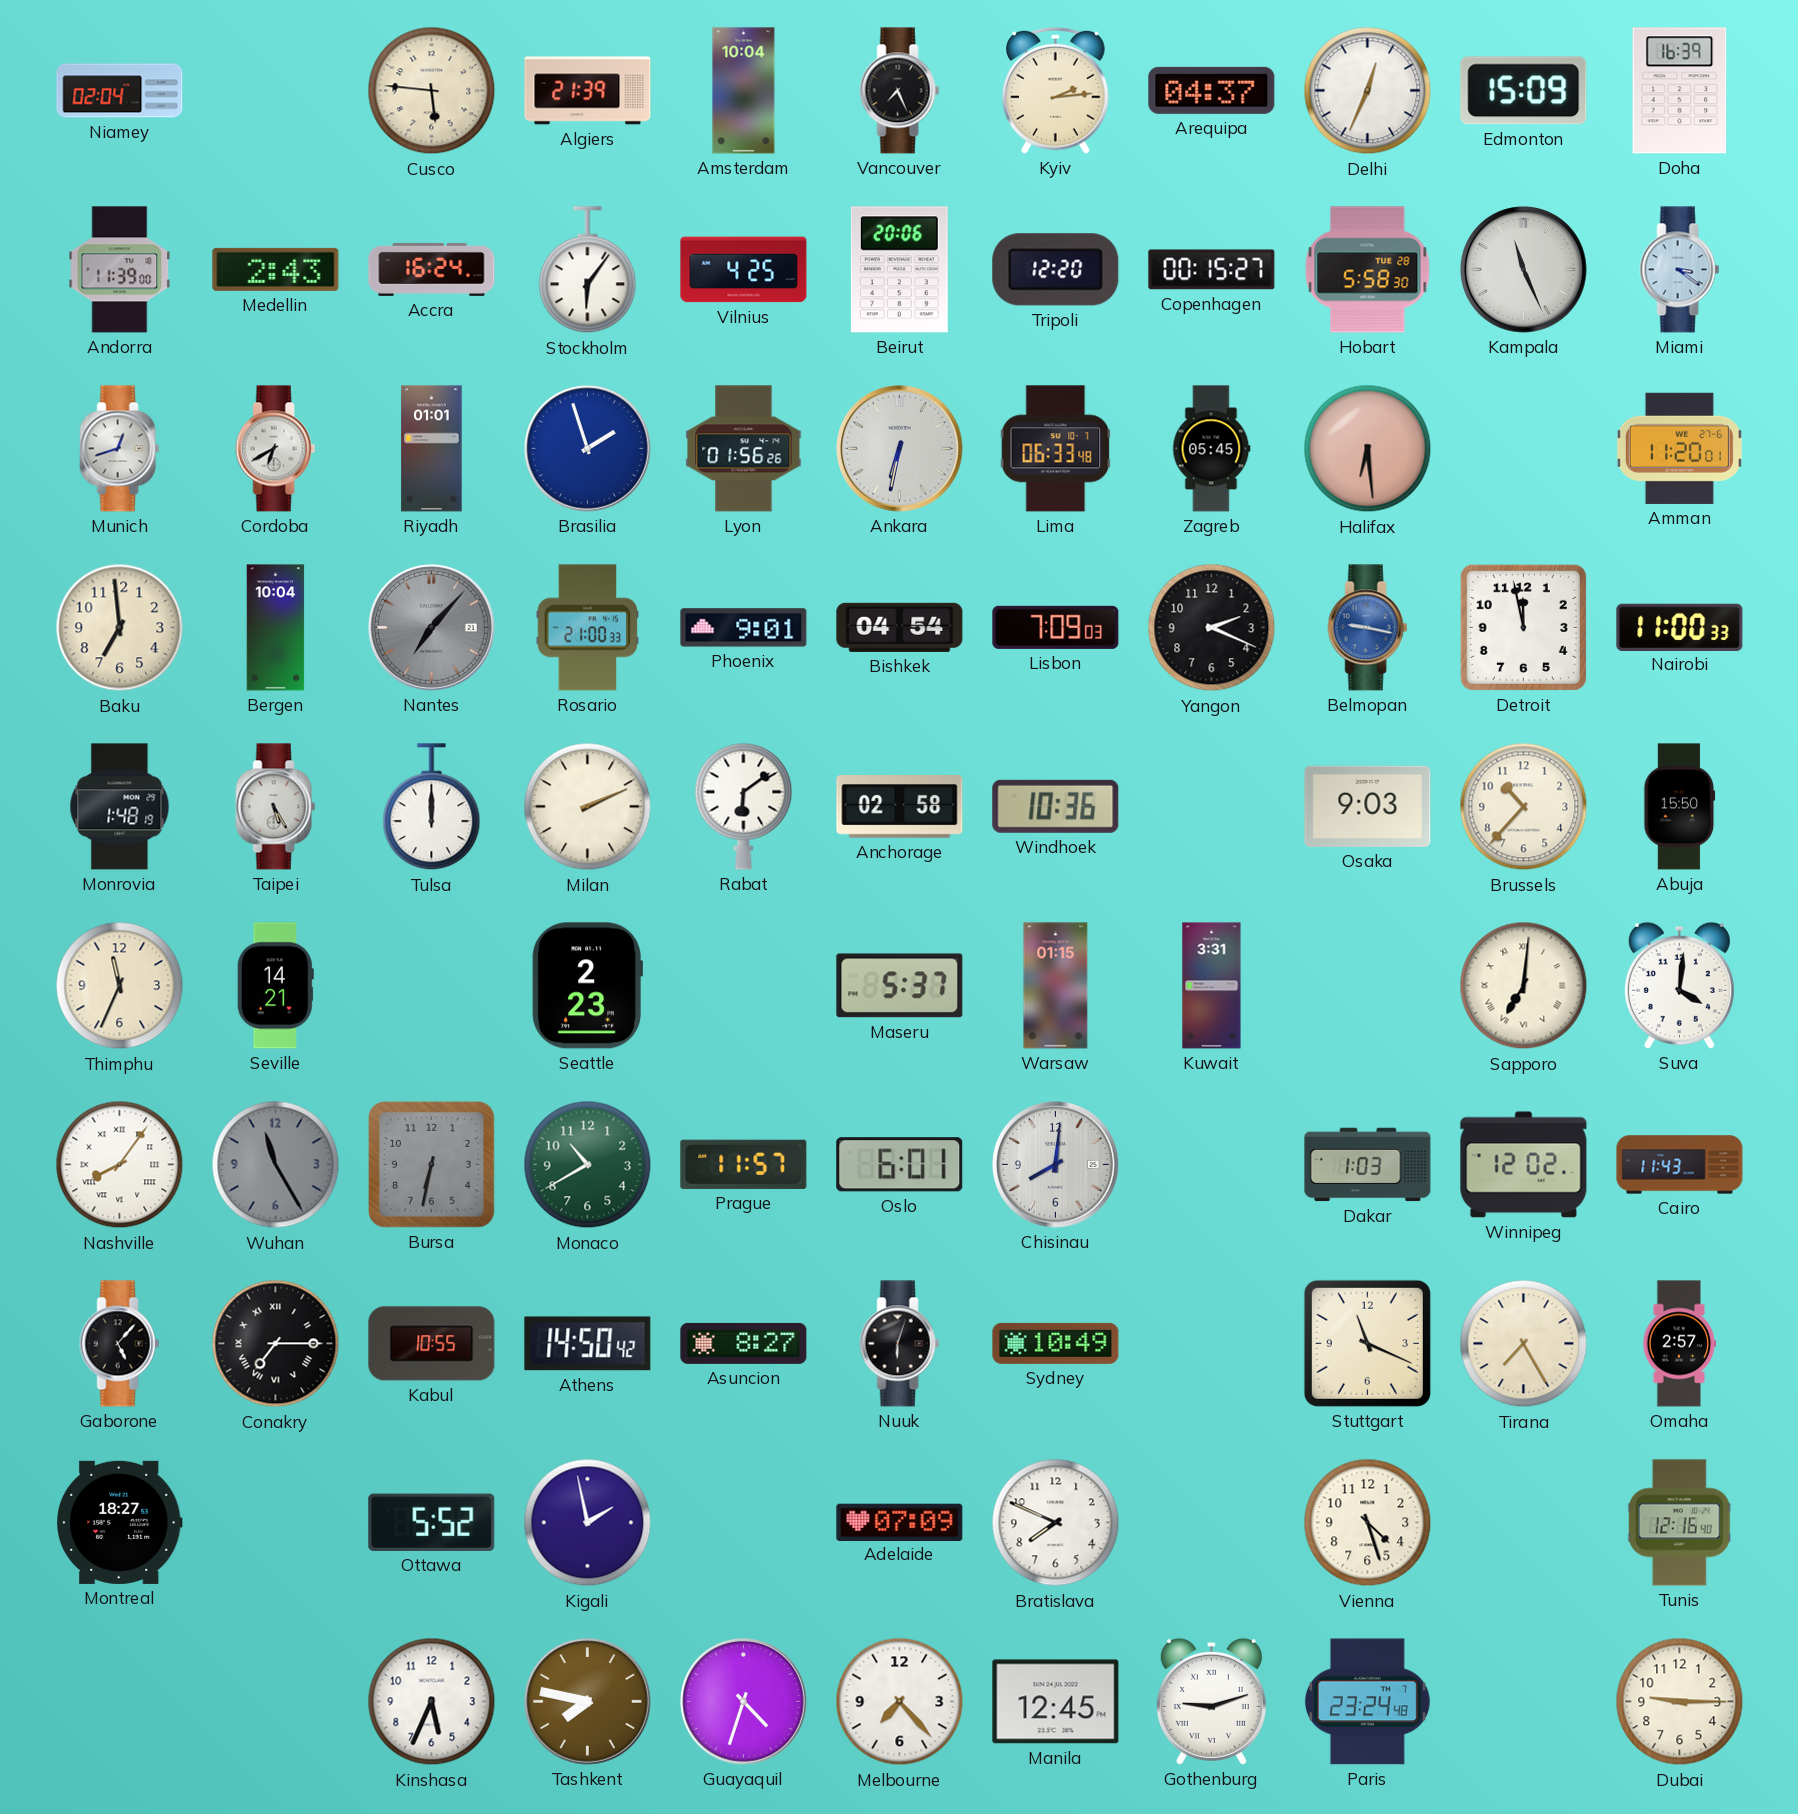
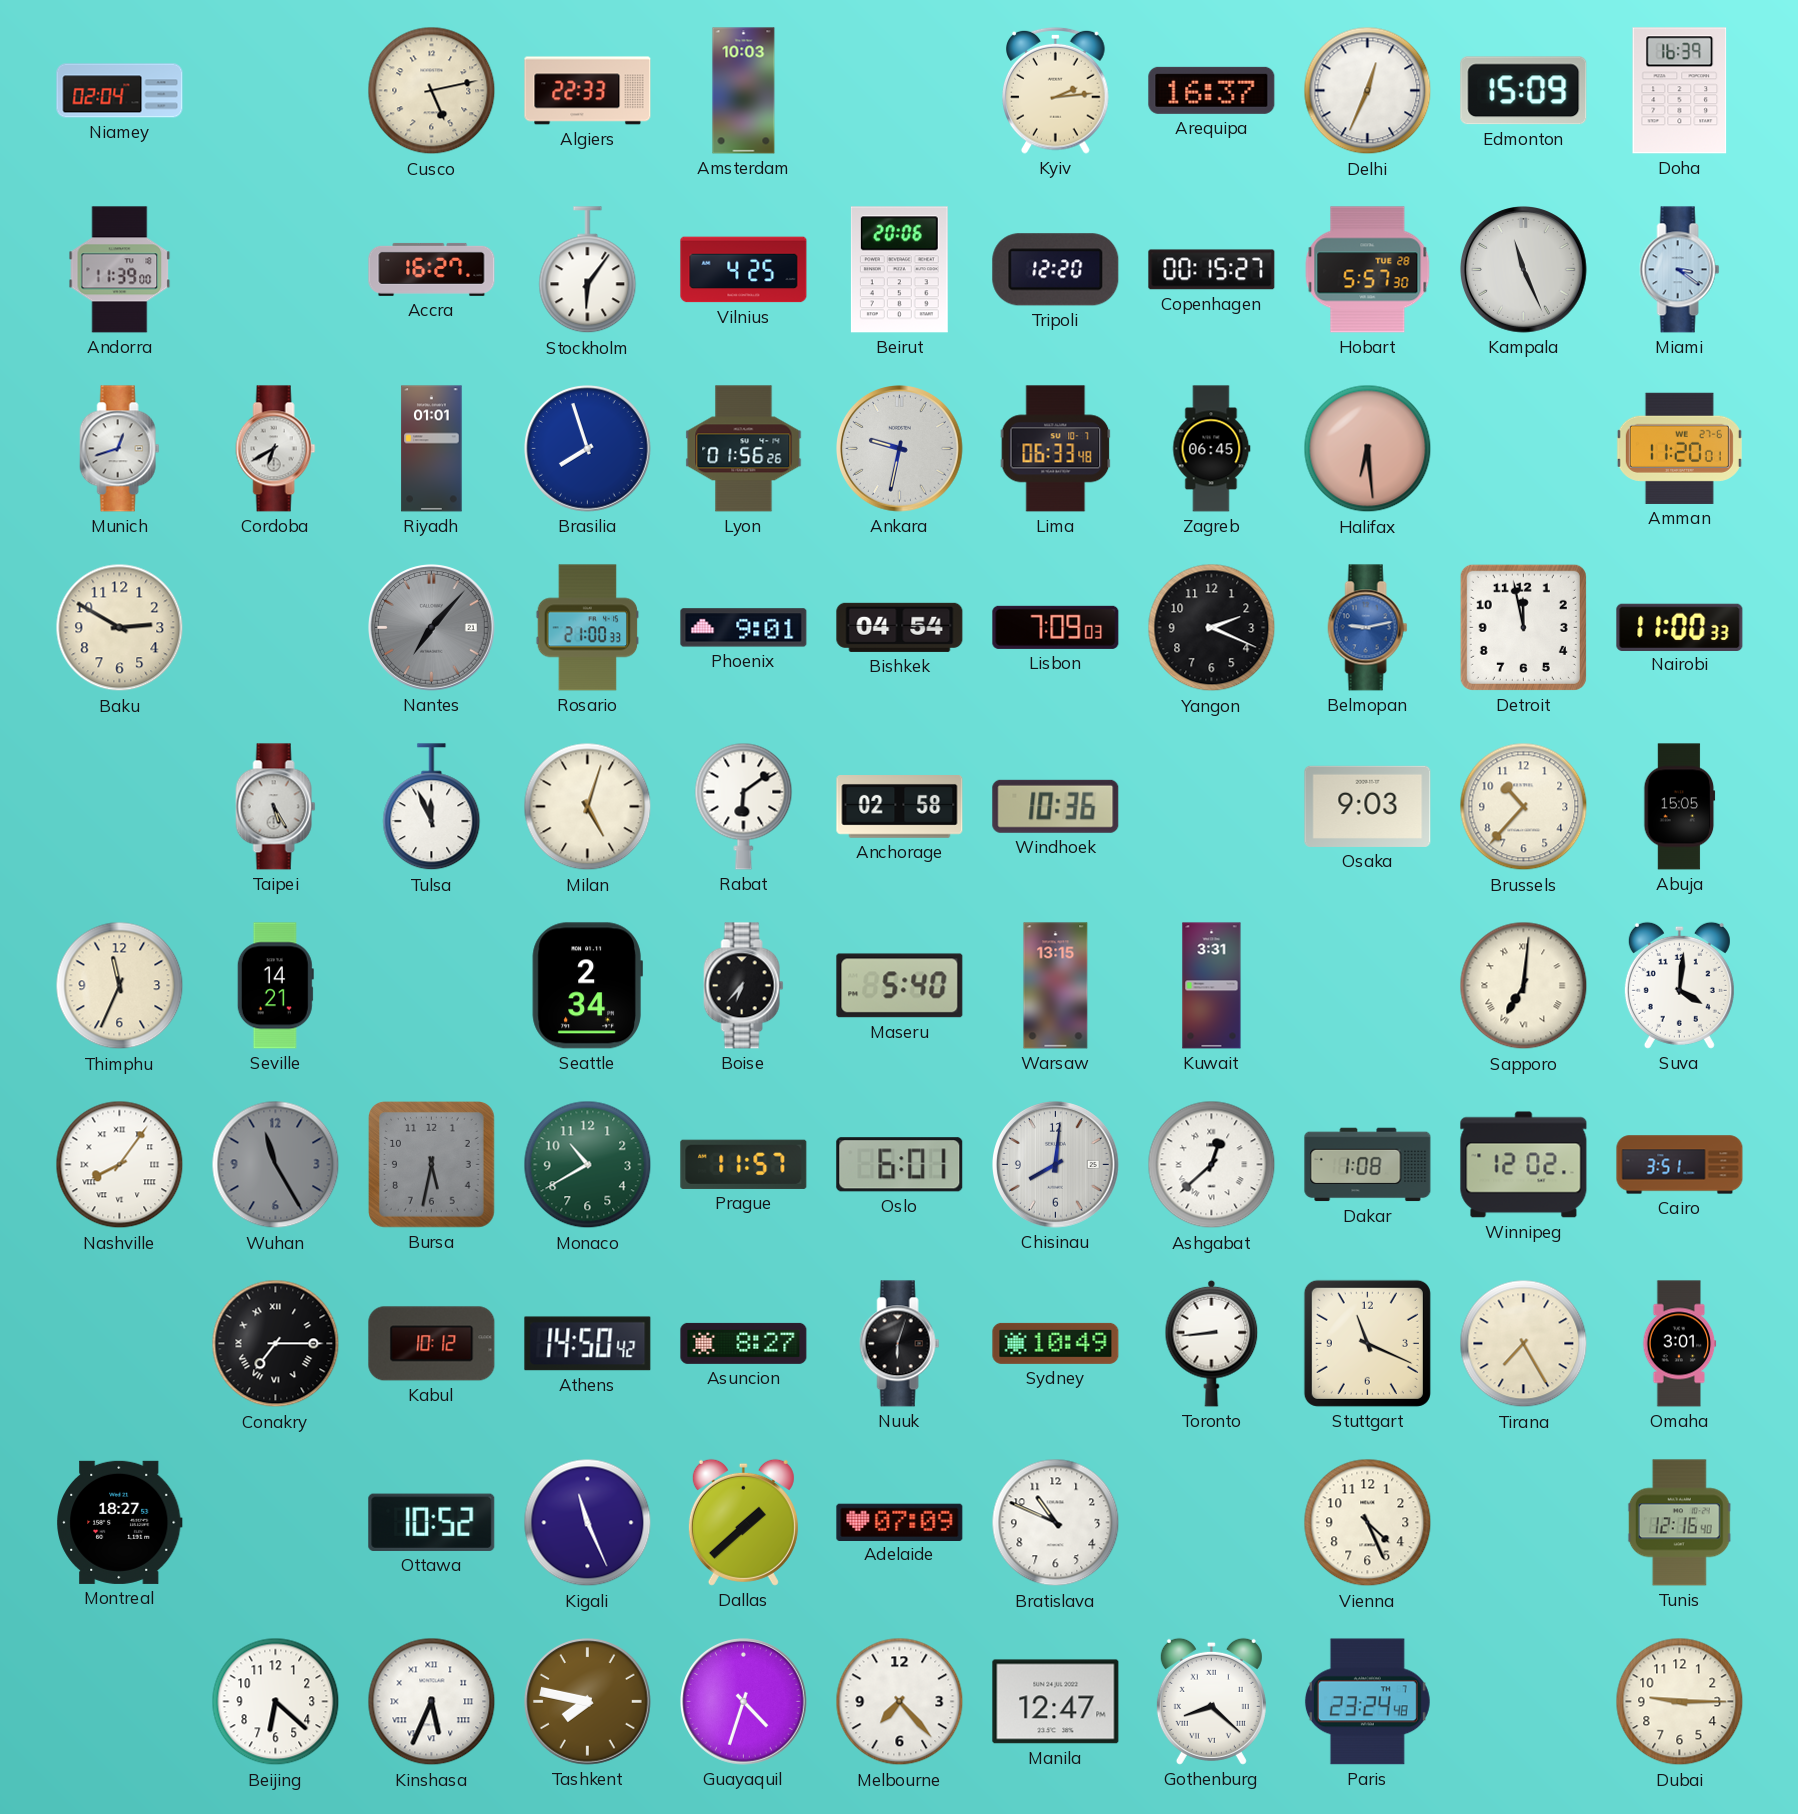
Cusco: 5:46 -> 5:13
Algiers: 21:39 -> 22:33
Amsterdam: 10:04 -> 10:03
Vancouver: 7:26 -> none
Arequipa: 04:37 -> 16:37
Medellin: 2:43 -> none
Accra: 16:24 -> 16:27
Hobart: 5:58 -> 5:57
Brasilia: 1:57 -> 7:57
Ankara: 6:32 -> 9:32
Zagreb: 05:45 -> 06:45
Baku: 6:59 -> 2:50
Bergen: 10:04 -> none
Belmopan: 9:17 -> 9:13
Monrovia: 1:48 -> none
Tulsa: 12:00 -> 11:56
Milan: 2:11 -> 5:03
Abuja: 15:50 -> 15:05
Seattle: 2:23 -> 2:34
Boise: none -> 6:37
Maseru: 5:37 -> 5:40
Warsaw: 01:15 -> 13:15
Bursa: 6:32 -> 5:32
Ashgabat: none -> 12:38
Dakar: 1:03 -> 1:08
Cairo: 11:43 -> 3:51
Gaborone: 5:07 -> none
Kabul: 10:55 -> 10:12
Toronto: none -> 8:44
Omaha: 2:57 -> 3:01
Ottawa: 5:52 -> 10:52
Kigali: 1:58 -> 11:26
Dallas: none -> 1:38
Bratislava: 7:49 -> 10:49
Vienna: 4:27 -> 4:26
Beijing: none -> 6:22
Kinshasa numerals: Arabic -> Roman
Manila: 12:45 -> 12:47
Gothenburg: 9:12 -> 8:22
